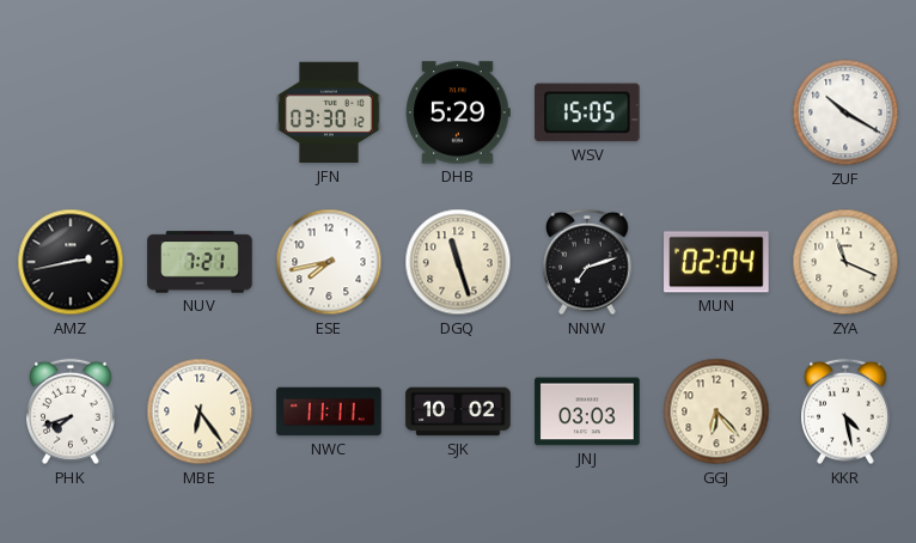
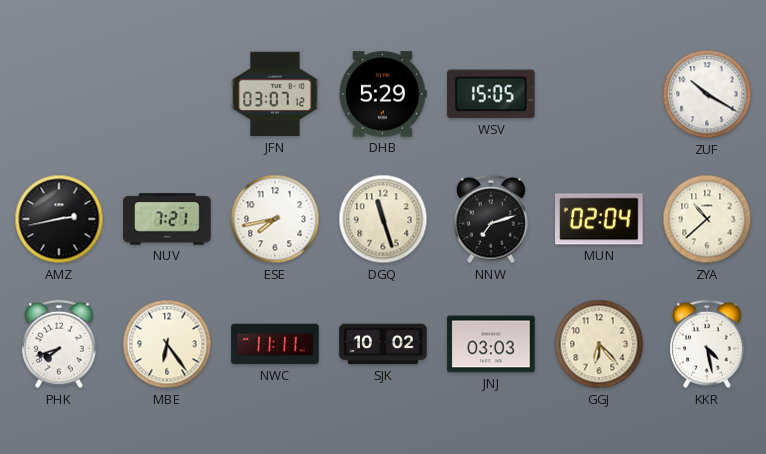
JFN: 03:30 -> 03:07
ZYA: 11:19 -> 10:38
